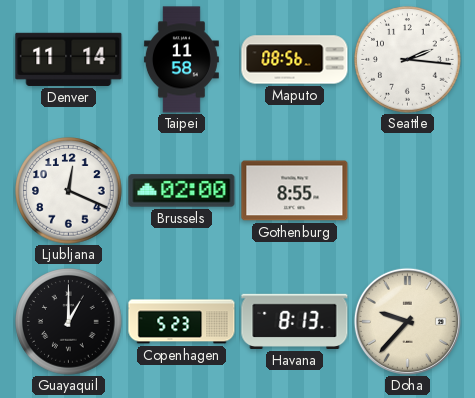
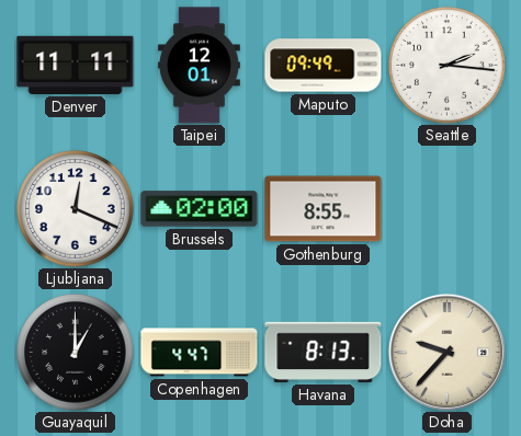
Denver: 11:14 -> 11:11
Taipei: 11:58 -> 12:01
Maputo: 08:56 -> 09:49
Copenhagen: 5:23 -> 4:47
